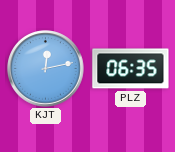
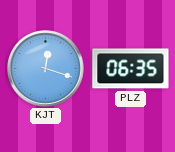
KJT: 12:13 -> 12:18
